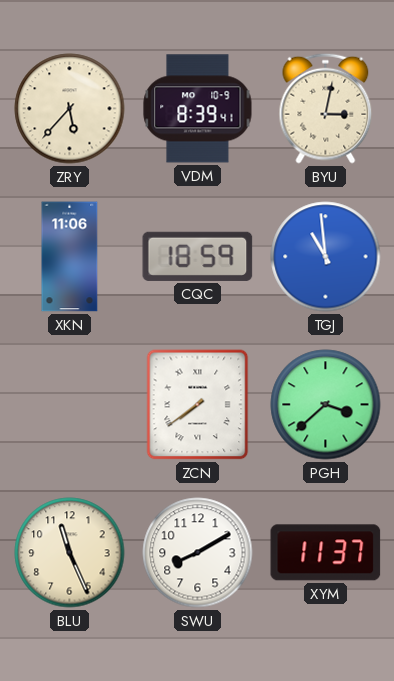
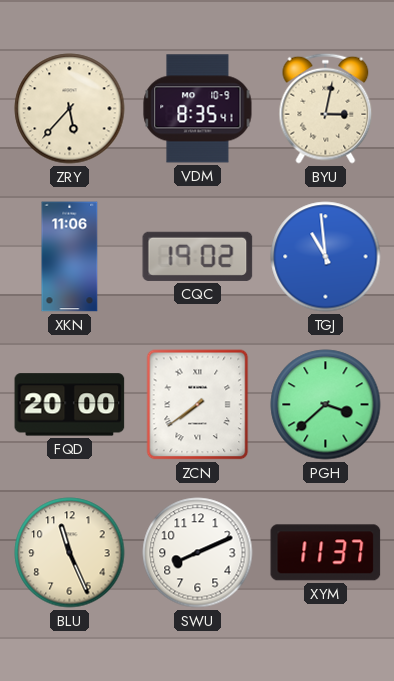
VDM: 8:39 -> 8:35
CQC: 18:59 -> 19:02
FQD: none -> 20:00
SWU: 8:10 -> 8:11
